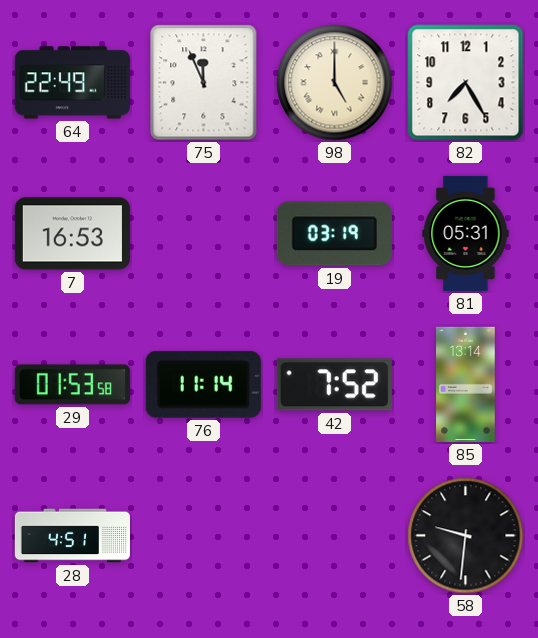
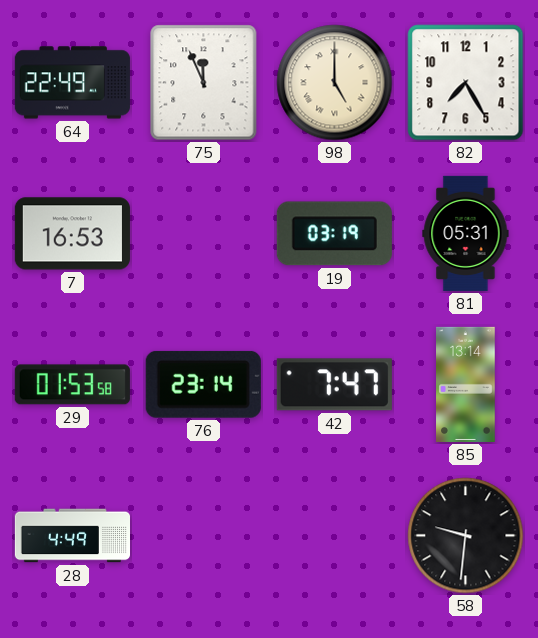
76: 11:14 -> 23:14
42: 7:52 -> 7:47
28: 4:51 -> 4:49
